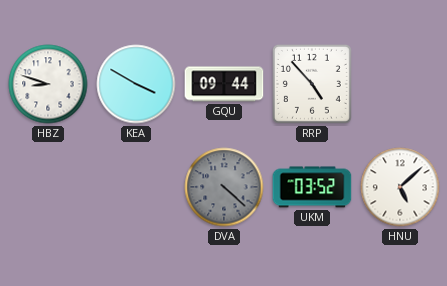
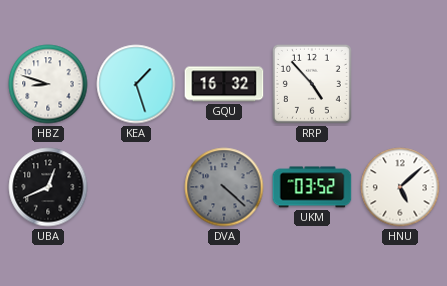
KEA: 3:50 -> 1:27
GQU: 09:44 -> 16:32
UBA: none -> 12:41
